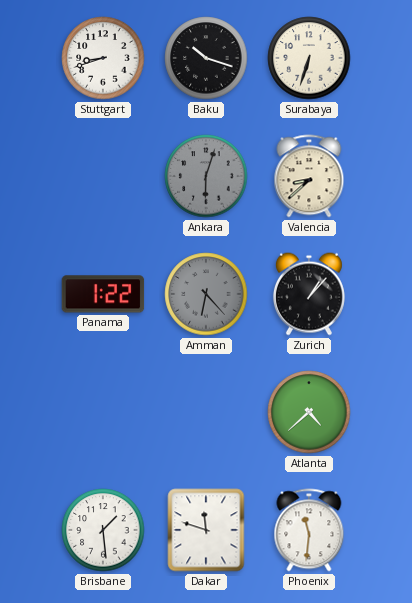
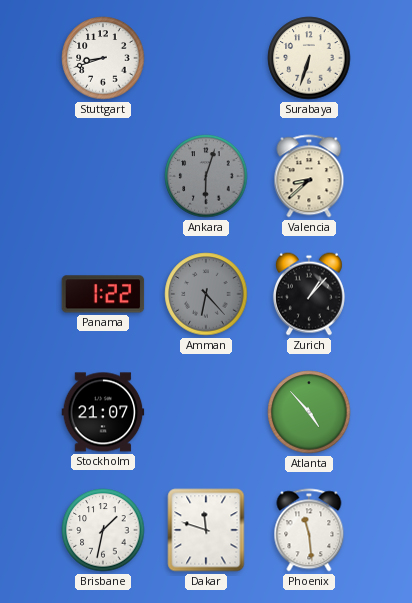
Baku: 10:18 -> none
Stockholm: none -> 21:07
Atlanta: 4:38 -> 4:53
Brisbane: 1:29 -> 1:32
Phoenix: 11:31 -> 11:29
